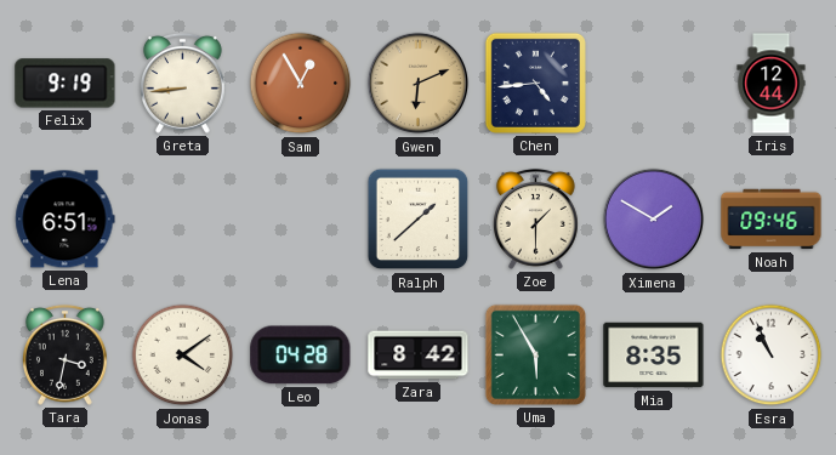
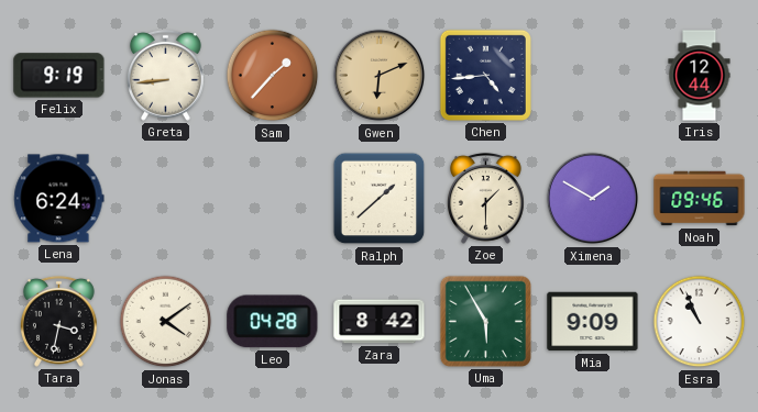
Sam: 12:55 -> 1:37
Lena: 6:51 -> 6:24
Mia: 8:35 -> 9:09
